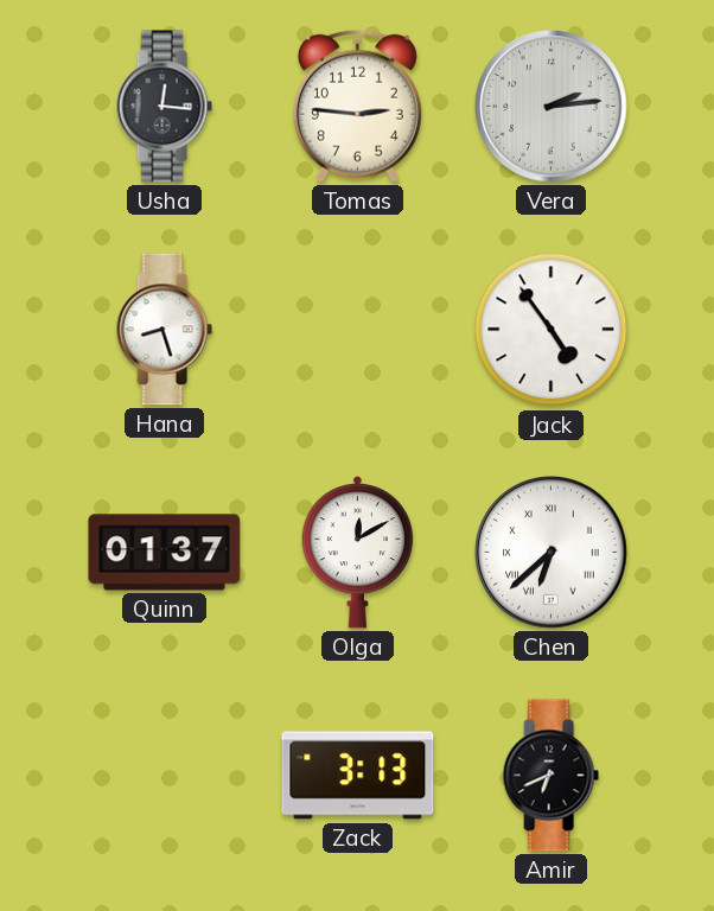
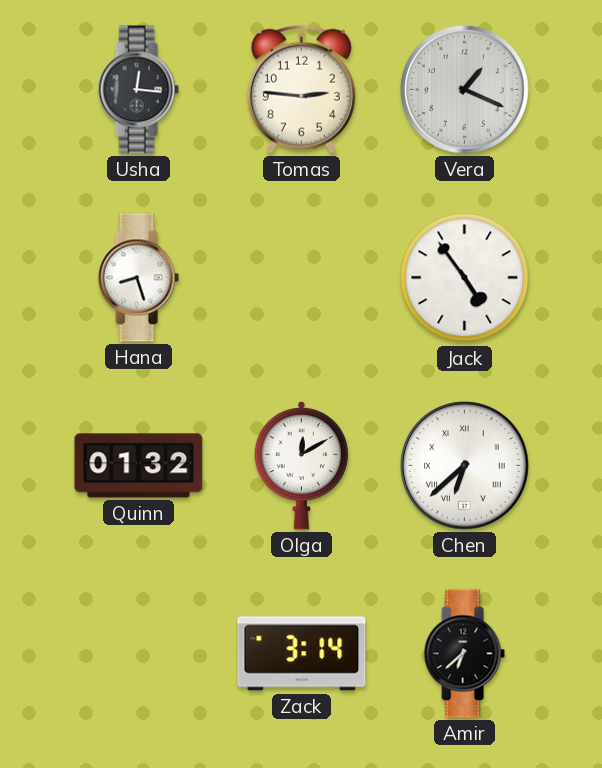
Vera: 2:14 -> 1:19
Quinn: 01:37 -> 01:32
Zack: 3:13 -> 3:14
Amir: 6:41 -> 6:38
